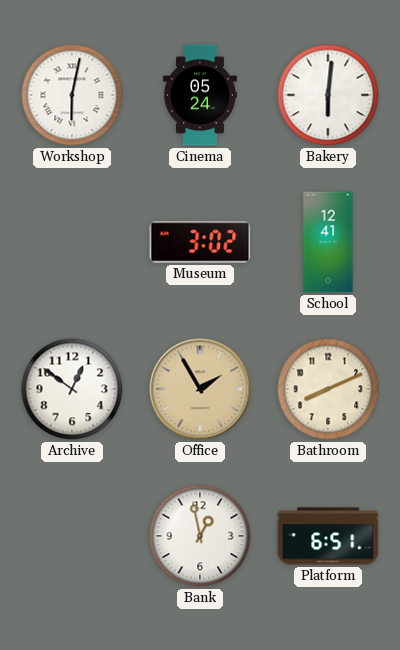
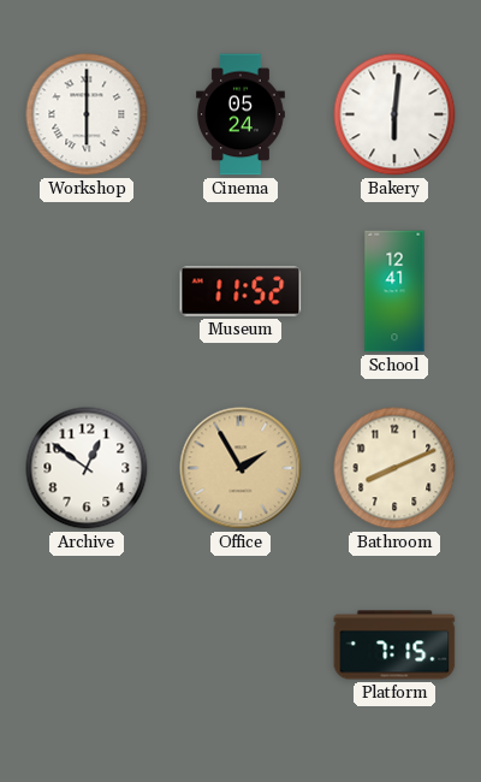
Workshop: 6:02 -> 6:00
Museum: 3:02 -> 11:52
Bank: 12:58 -> none
Platform: 6:51 -> 7:15
